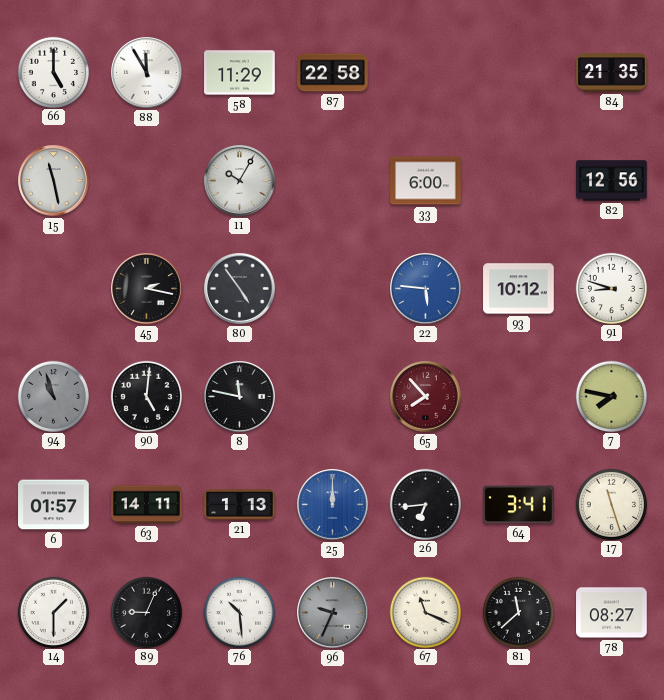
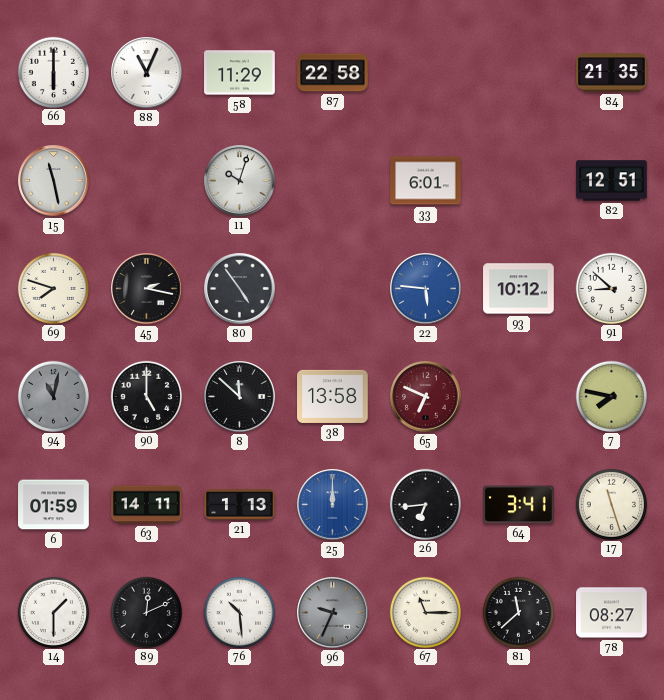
66: 5:00 -> 6:00
88: 11:55 -> 11:04
11: 10:05 -> 10:03
33: 6:00 -> 6:01
82: 12:56 -> 12:51
69: none -> 7:48
91: 8:48 -> 8:52
94: 10:57 -> 11:02
90: 5:01 -> 5:00
8: 11:47 -> 11:52
38: none -> 13:58
65: 7:53 -> 6:49
6: 01:57 -> 01:59
89: 9:04 -> 12:11
67: 11:19 -> 11:15
